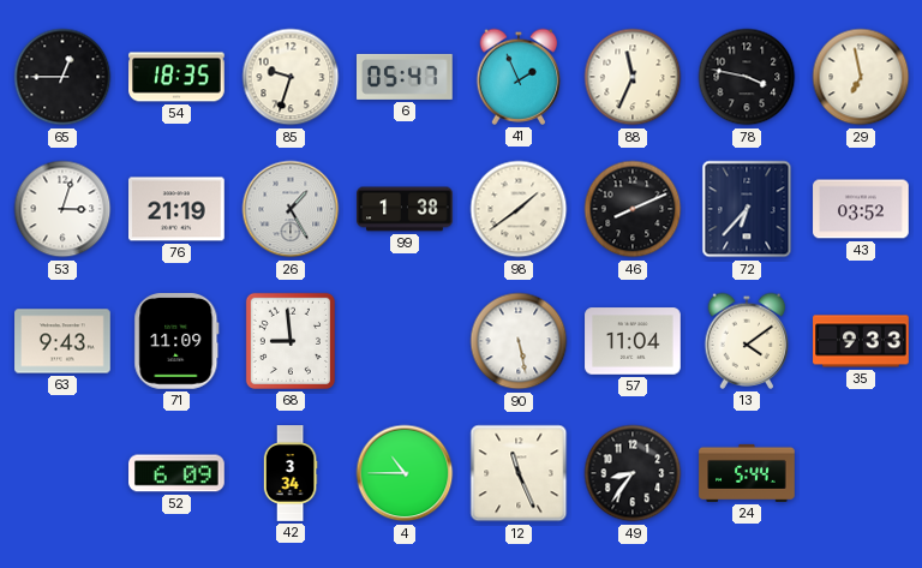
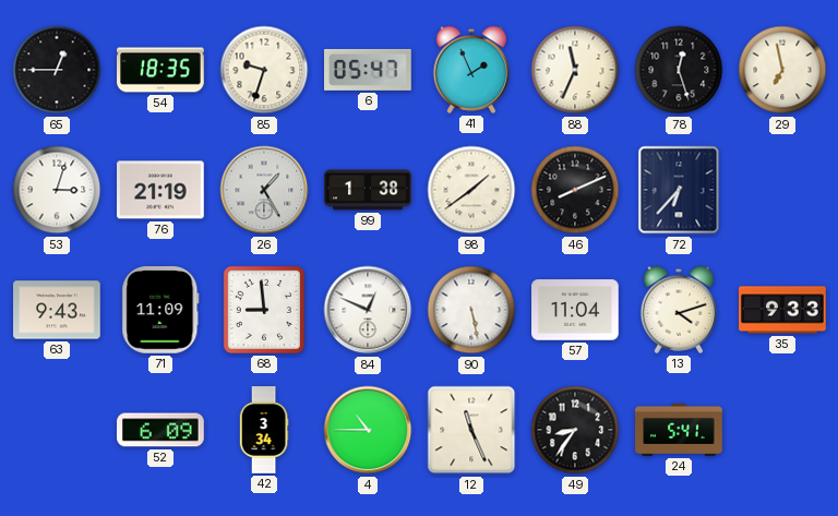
78: 3:47 -> 12:27
43: 03:52 -> none
84: none -> 12:49
13: 4:09 -> 4:12
24: 5:44 -> 5:41
